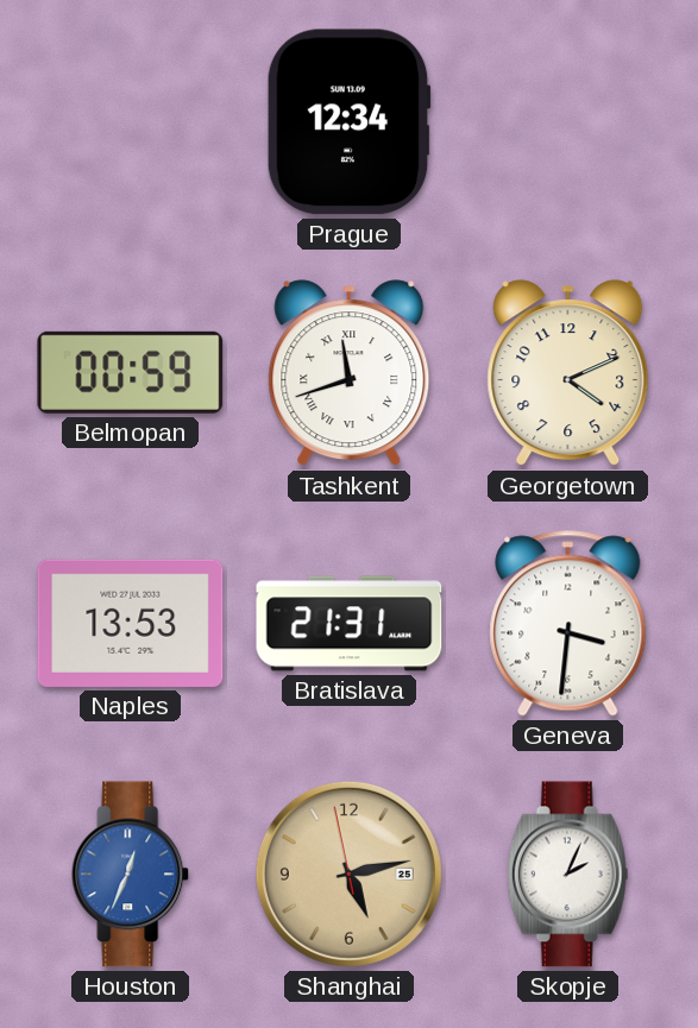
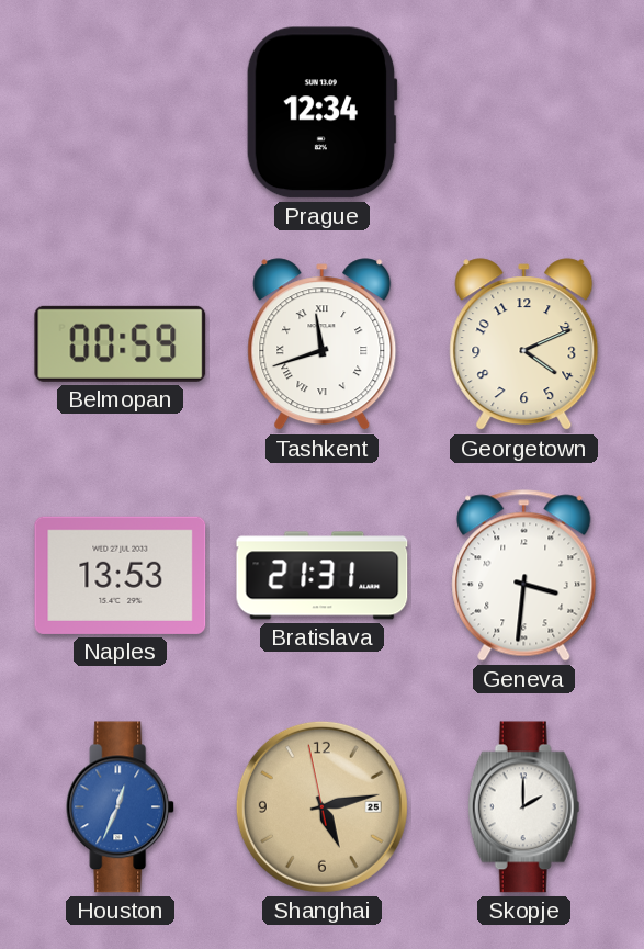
Skopje: 2:04 -> 2:00
